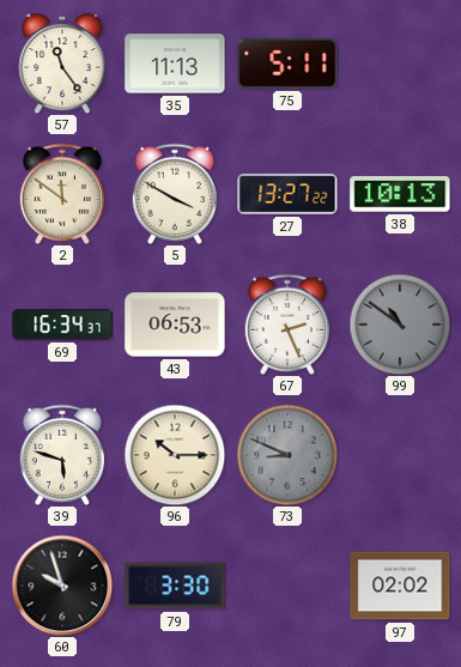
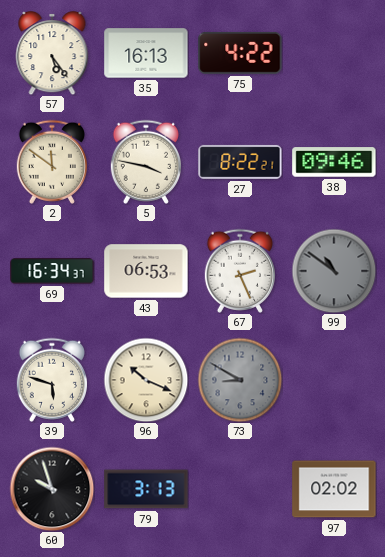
57: 11:24 -> 5:24
35: 11:13 -> 16:13
75: 5:11 -> 4:22
5: 3:50 -> 3:47
27: 13:27 -> 8:22
38: 10:13 -> 09:46
96: 10:15 -> 10:19
73: 8:49 -> 8:50
79: 3:30 -> 3:13
